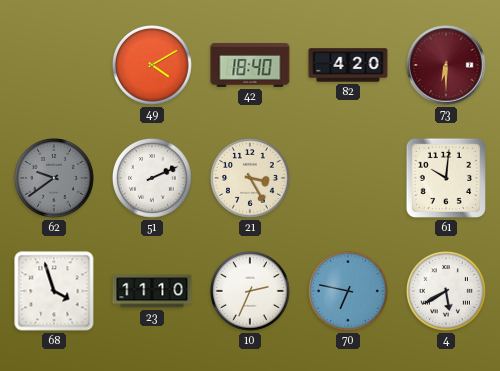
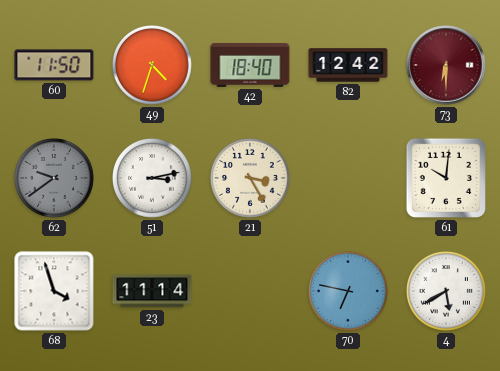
60: none -> 11:50
49: 4:10 -> 4:33
82: 4:20 -> 12:42
51: 2:11 -> 3:13
23: 11:10 -> 11:14
10: 2:34 -> none
